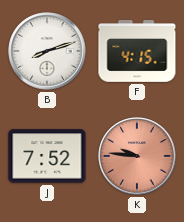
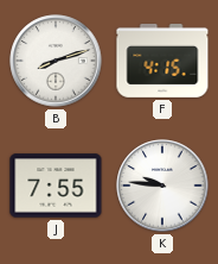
J: 7:52 -> 7:55
K dial: salmon -> white
